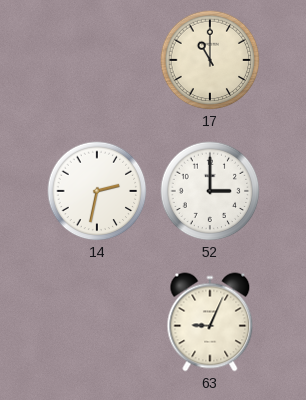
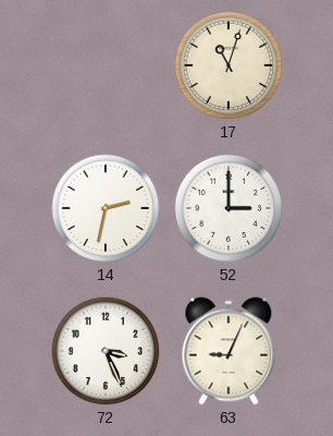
17: 11:00 -> 11:03
72: none -> 3:26
